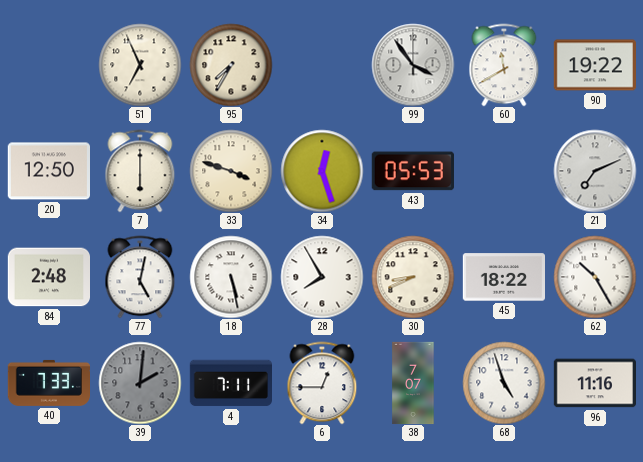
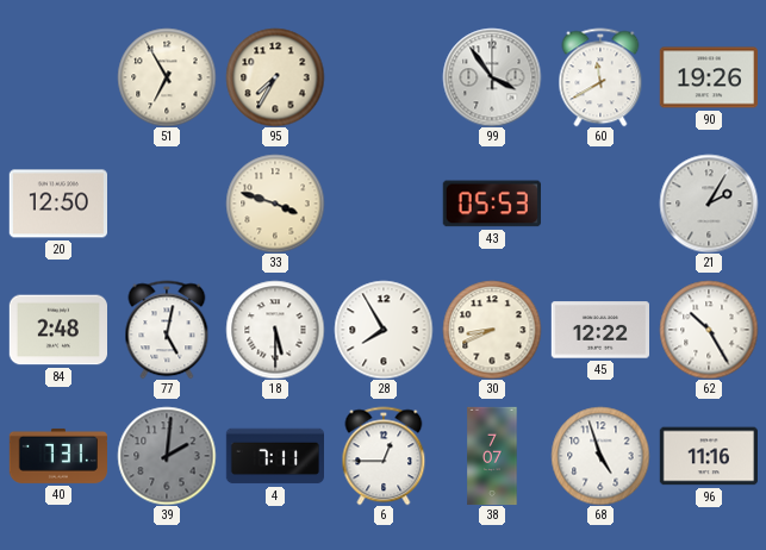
51: 6:56 -> 6:55
90: 19:22 -> 19:26
7: 6:00 -> none
34: 12:27 -> none
21: 7:11 -> 2:05
18: 5:28 -> 5:30
45: 18:22 -> 12:22
40: 7:33 -> 7:31
